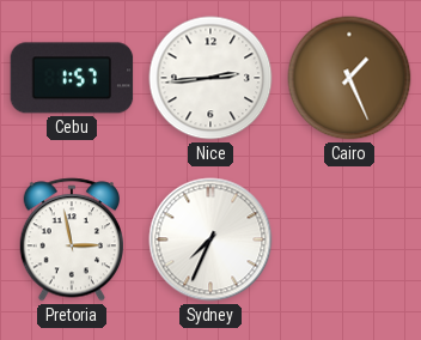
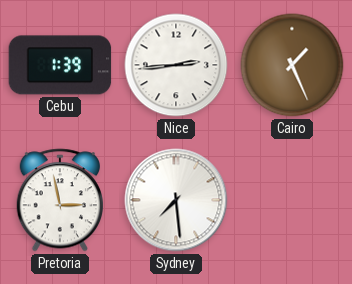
Cebu: 1:57 -> 1:39
Sydney: 7:34 -> 7:29
